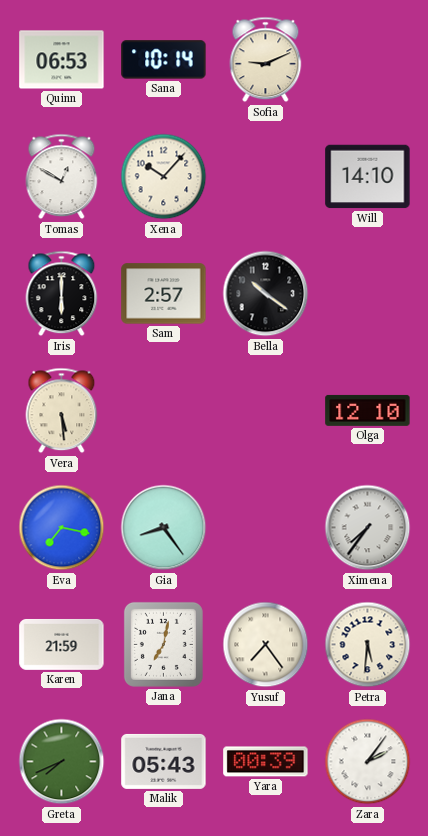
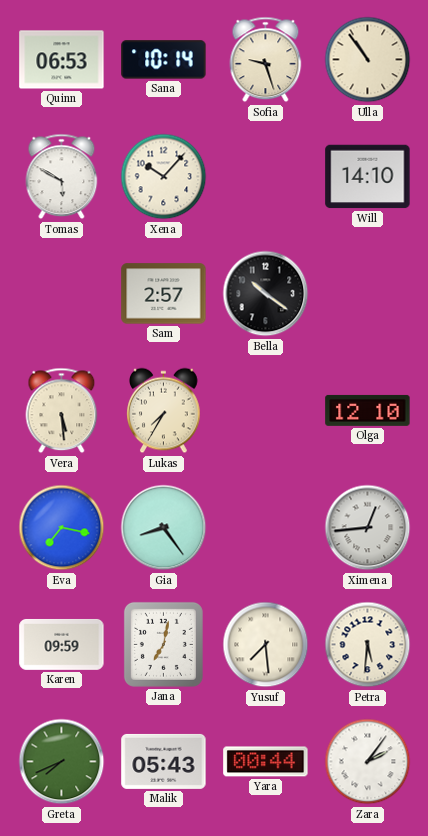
Sofia: 9:11 -> 9:27
Ulla: none -> 10:54
Tomas: 12:50 -> 5:50
Iris: 6:00 -> none
Lukas: none -> 7:35
Ximena: 7:36 -> 12:44
Karen: 21:59 -> 09:59
Yusuf: 7:24 -> 7:29
Yara: 00:39 -> 00:44
